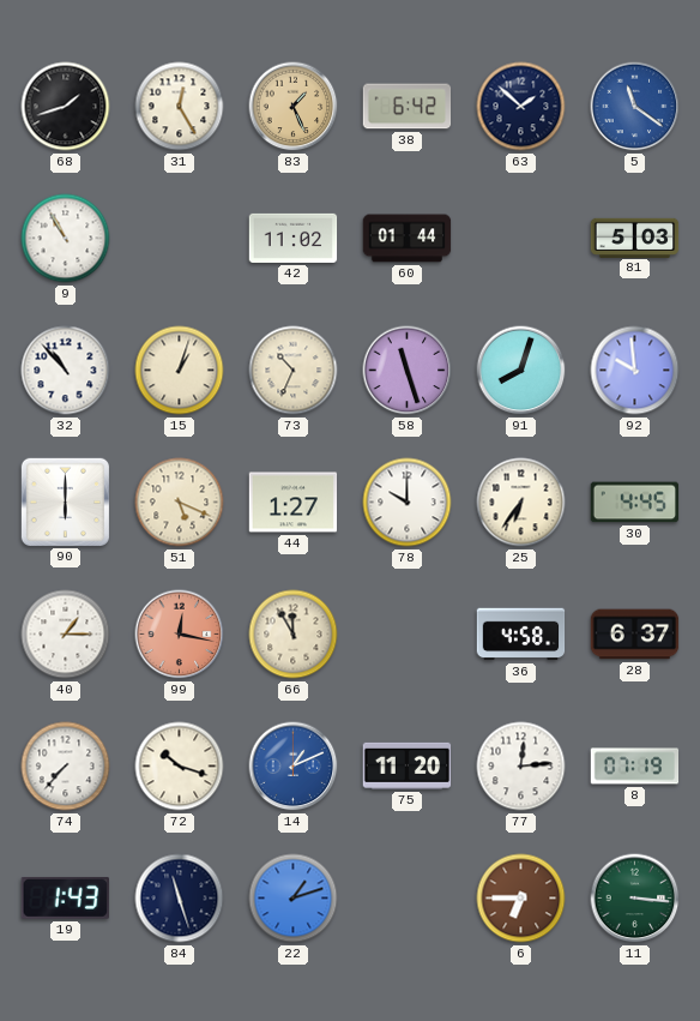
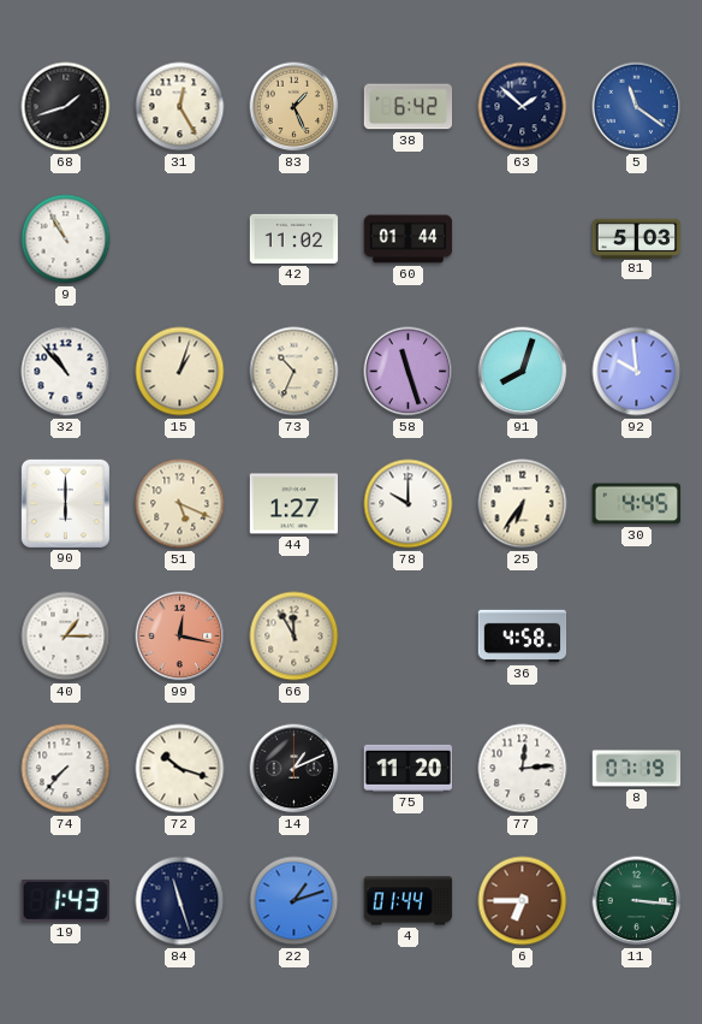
28: 6:37 -> none
14 dial: blue -> black
4: none -> 01:44
